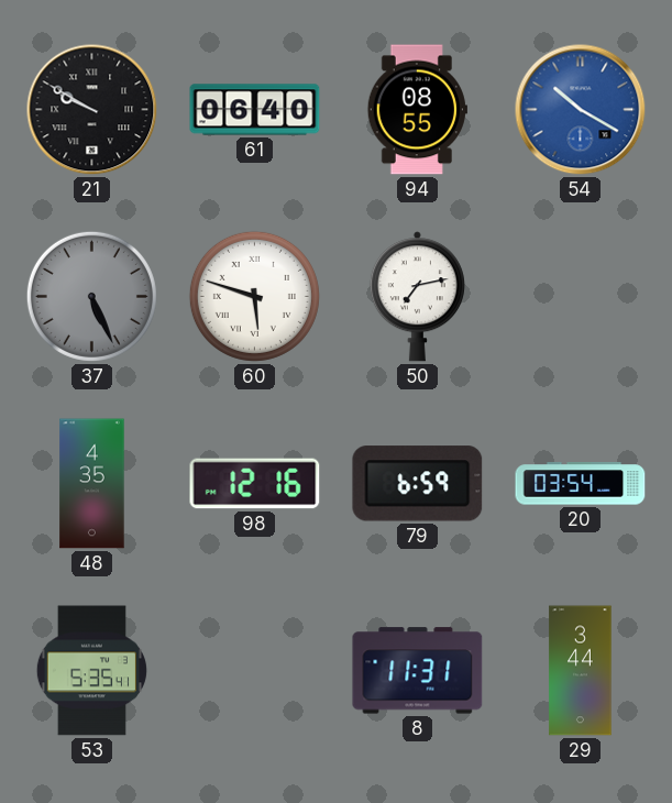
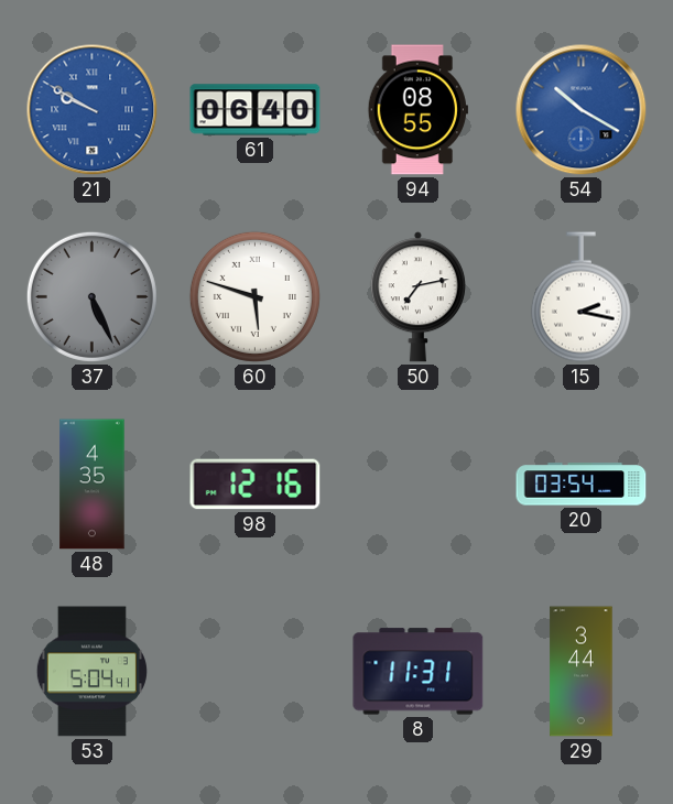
21 dial: black -> blue
15: none -> 2:17
79: 6:59 -> none
53: 5:35 -> 5:04
